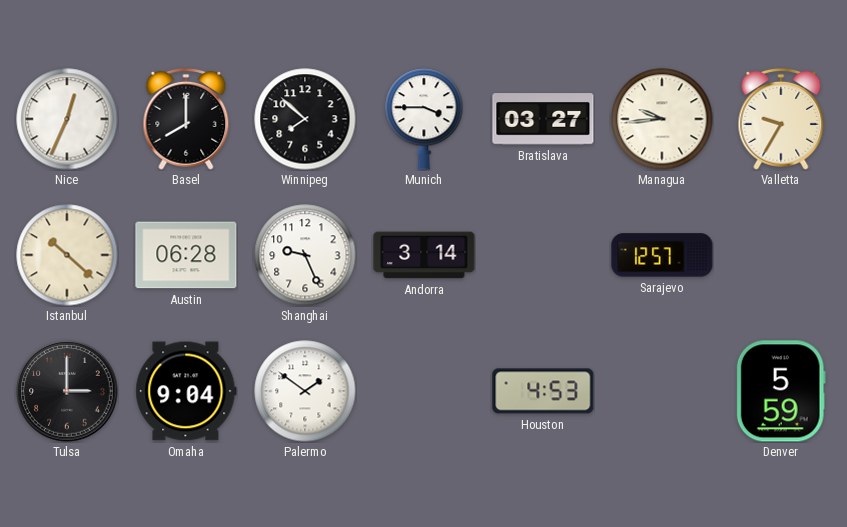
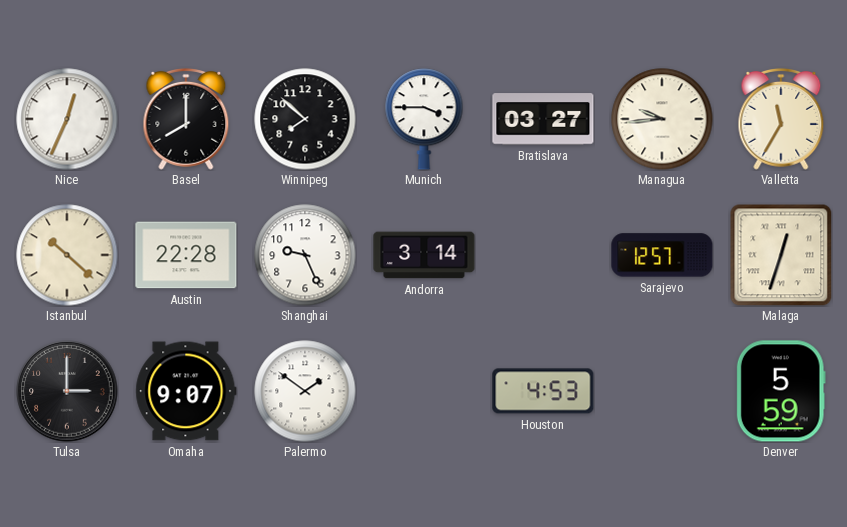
Valletta: 9:35 -> 11:35
Austin: 06:28 -> 22:28
Malaga: none -> 12:33
Omaha: 9:04 -> 9:07
